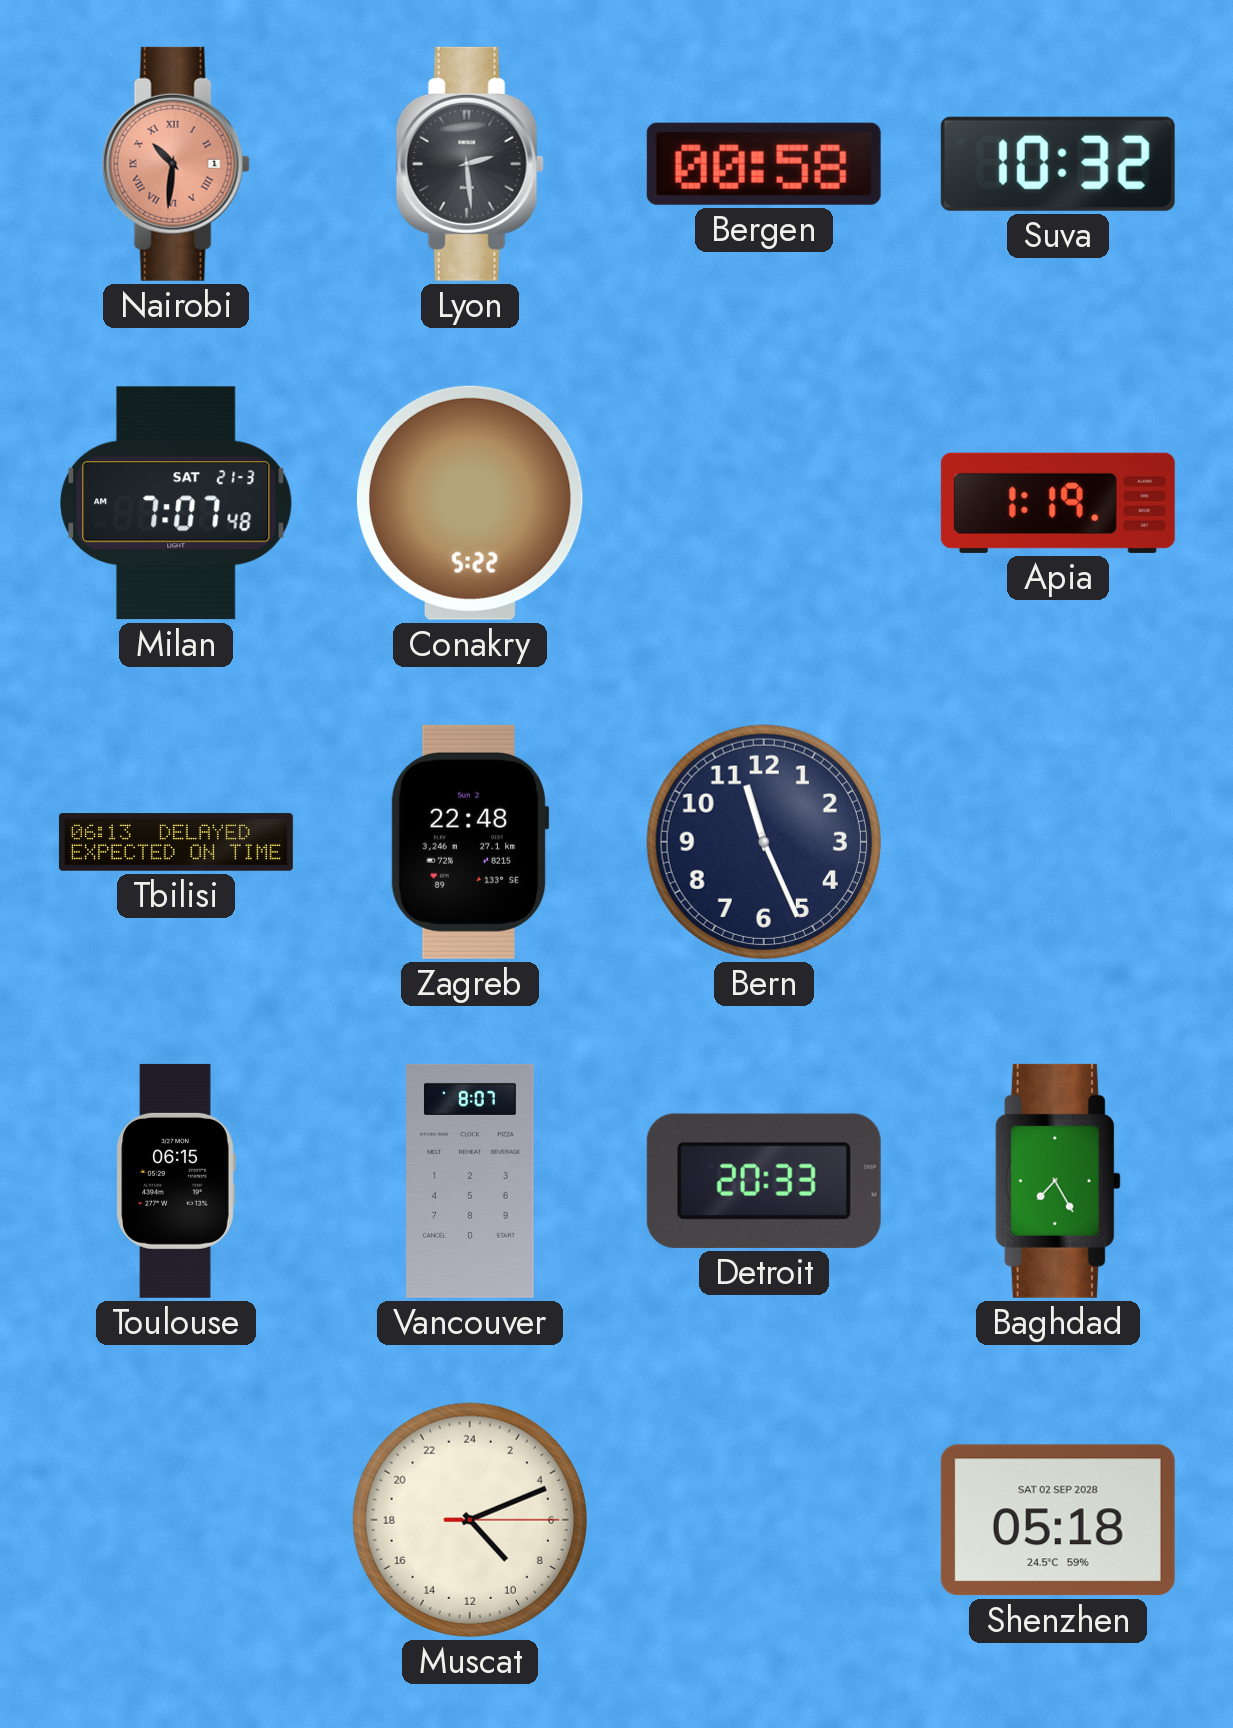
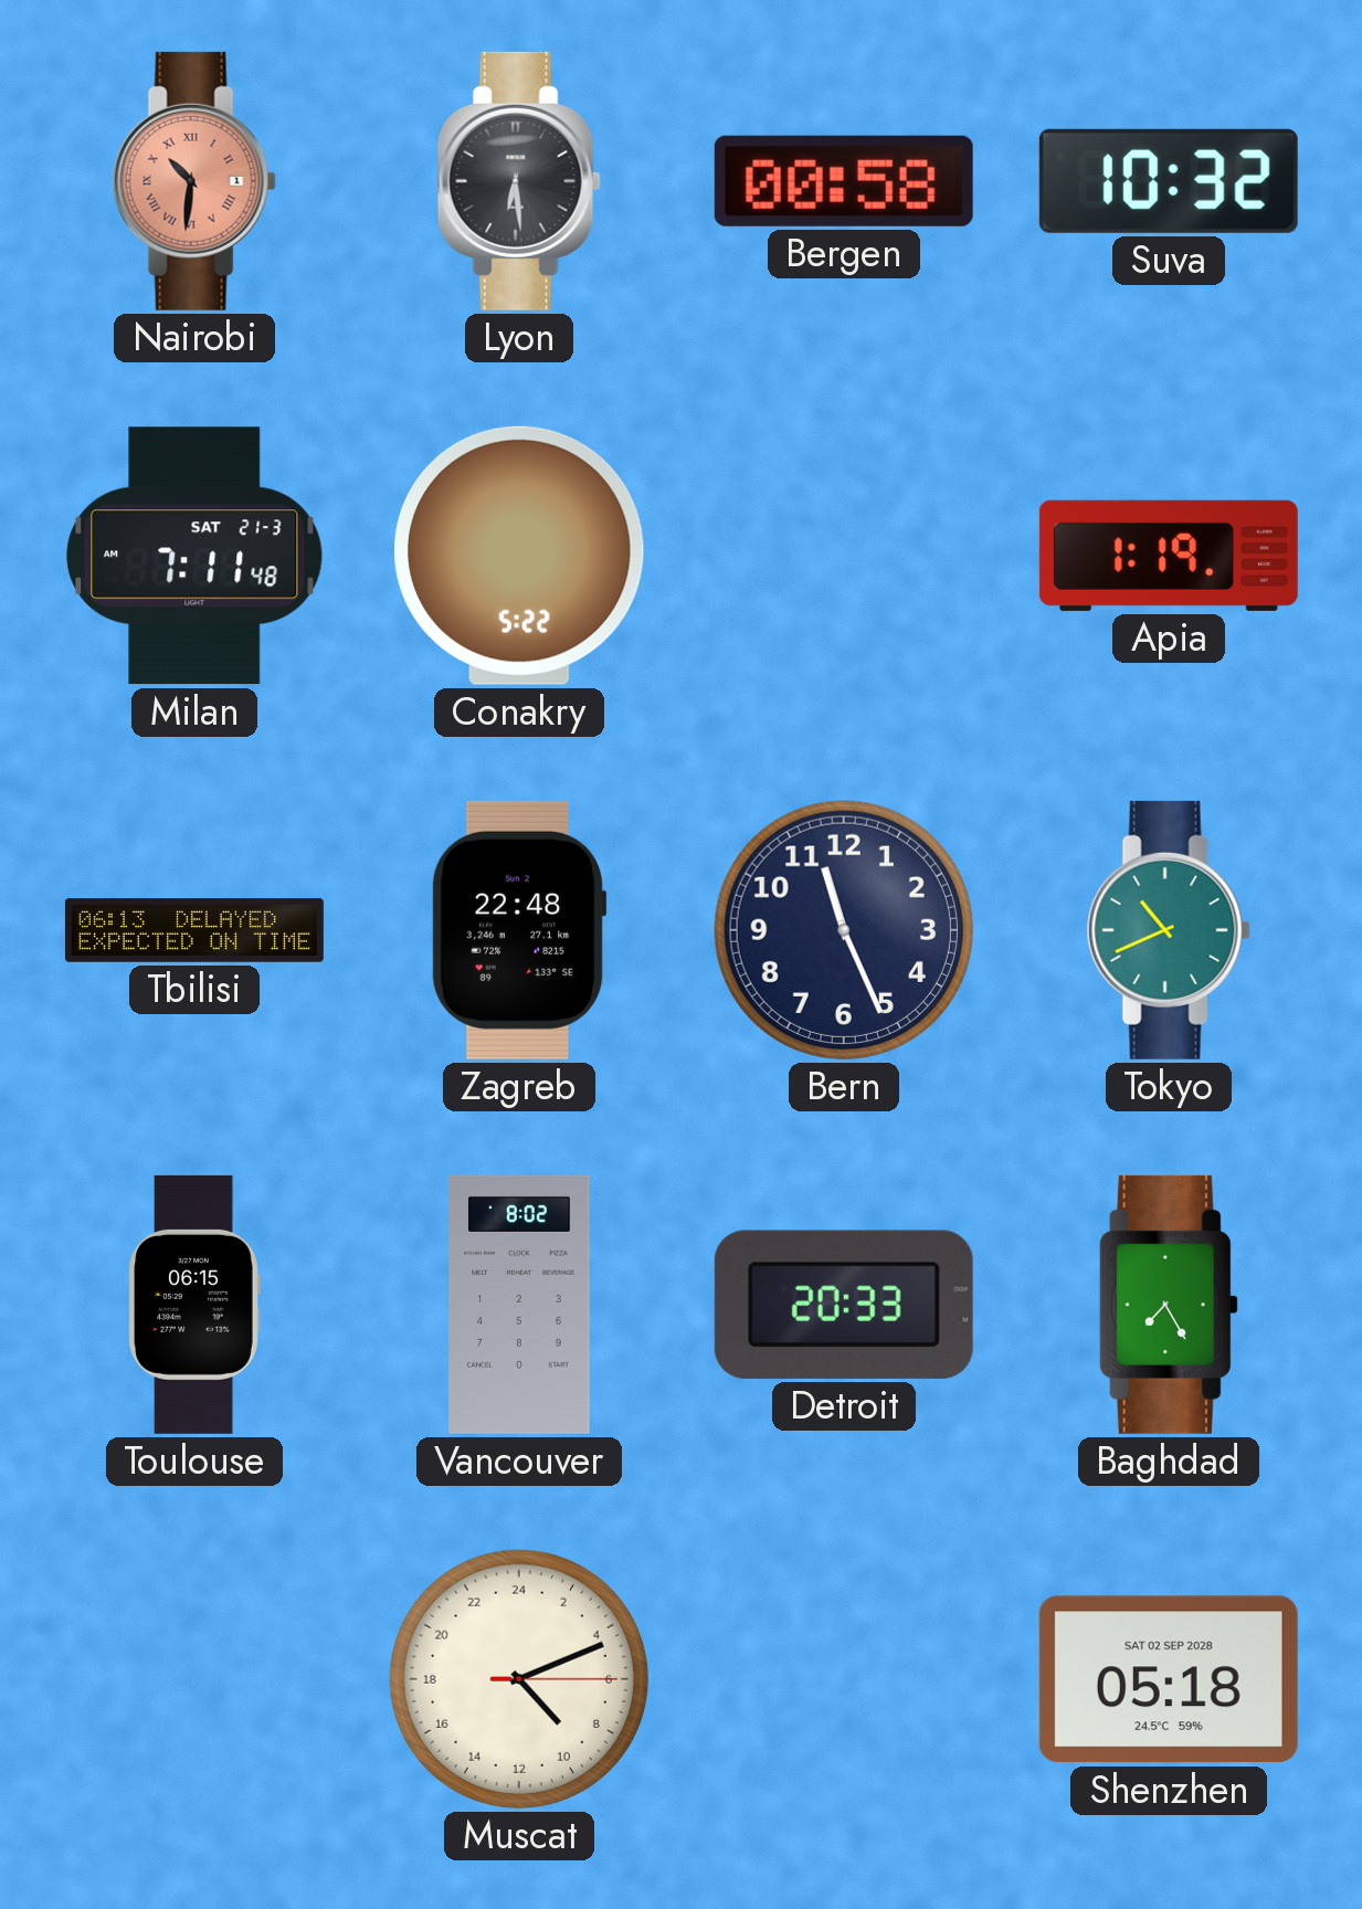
Lyon: 2:29 -> 6:29
Milan: 7:07 -> 7:11
Tokyo: none -> 10:41
Vancouver: 8:07 -> 8:02
